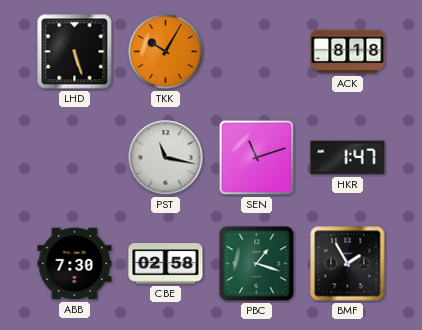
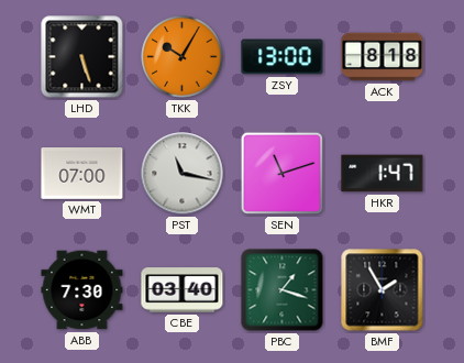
ZSY: none -> 13:00
WMT: none -> 07:00
CBE: 02:58 -> 03:40
